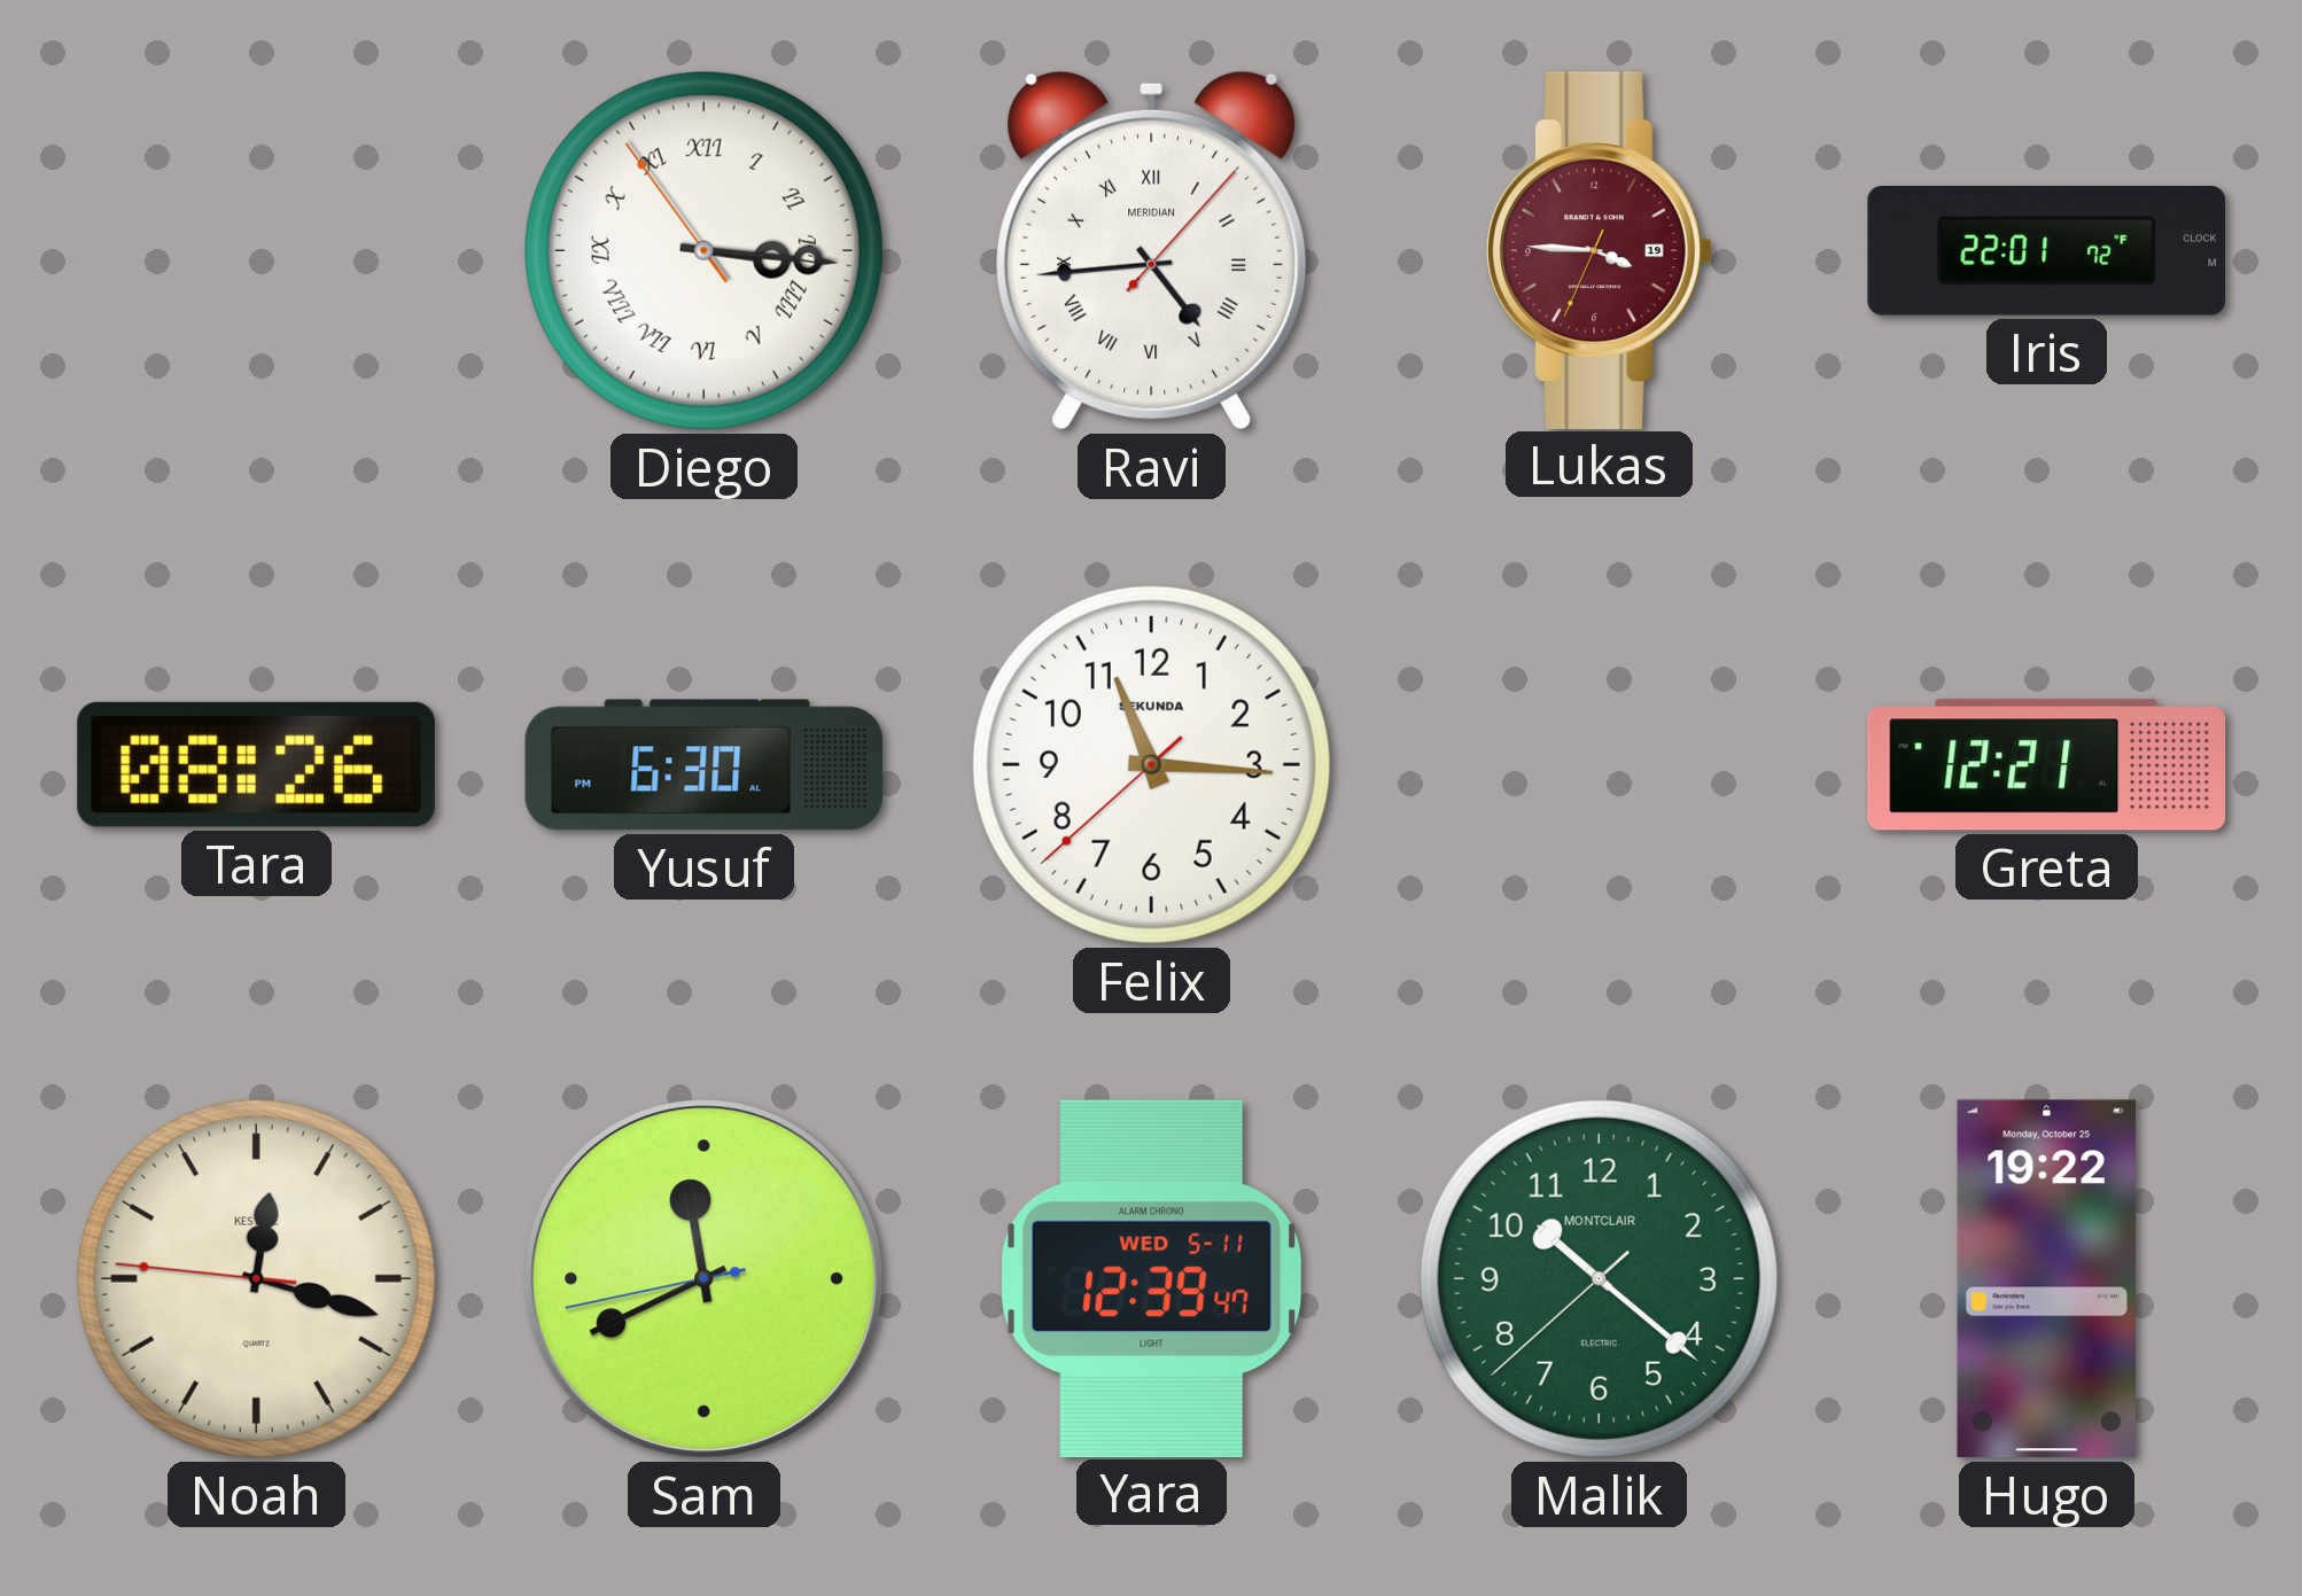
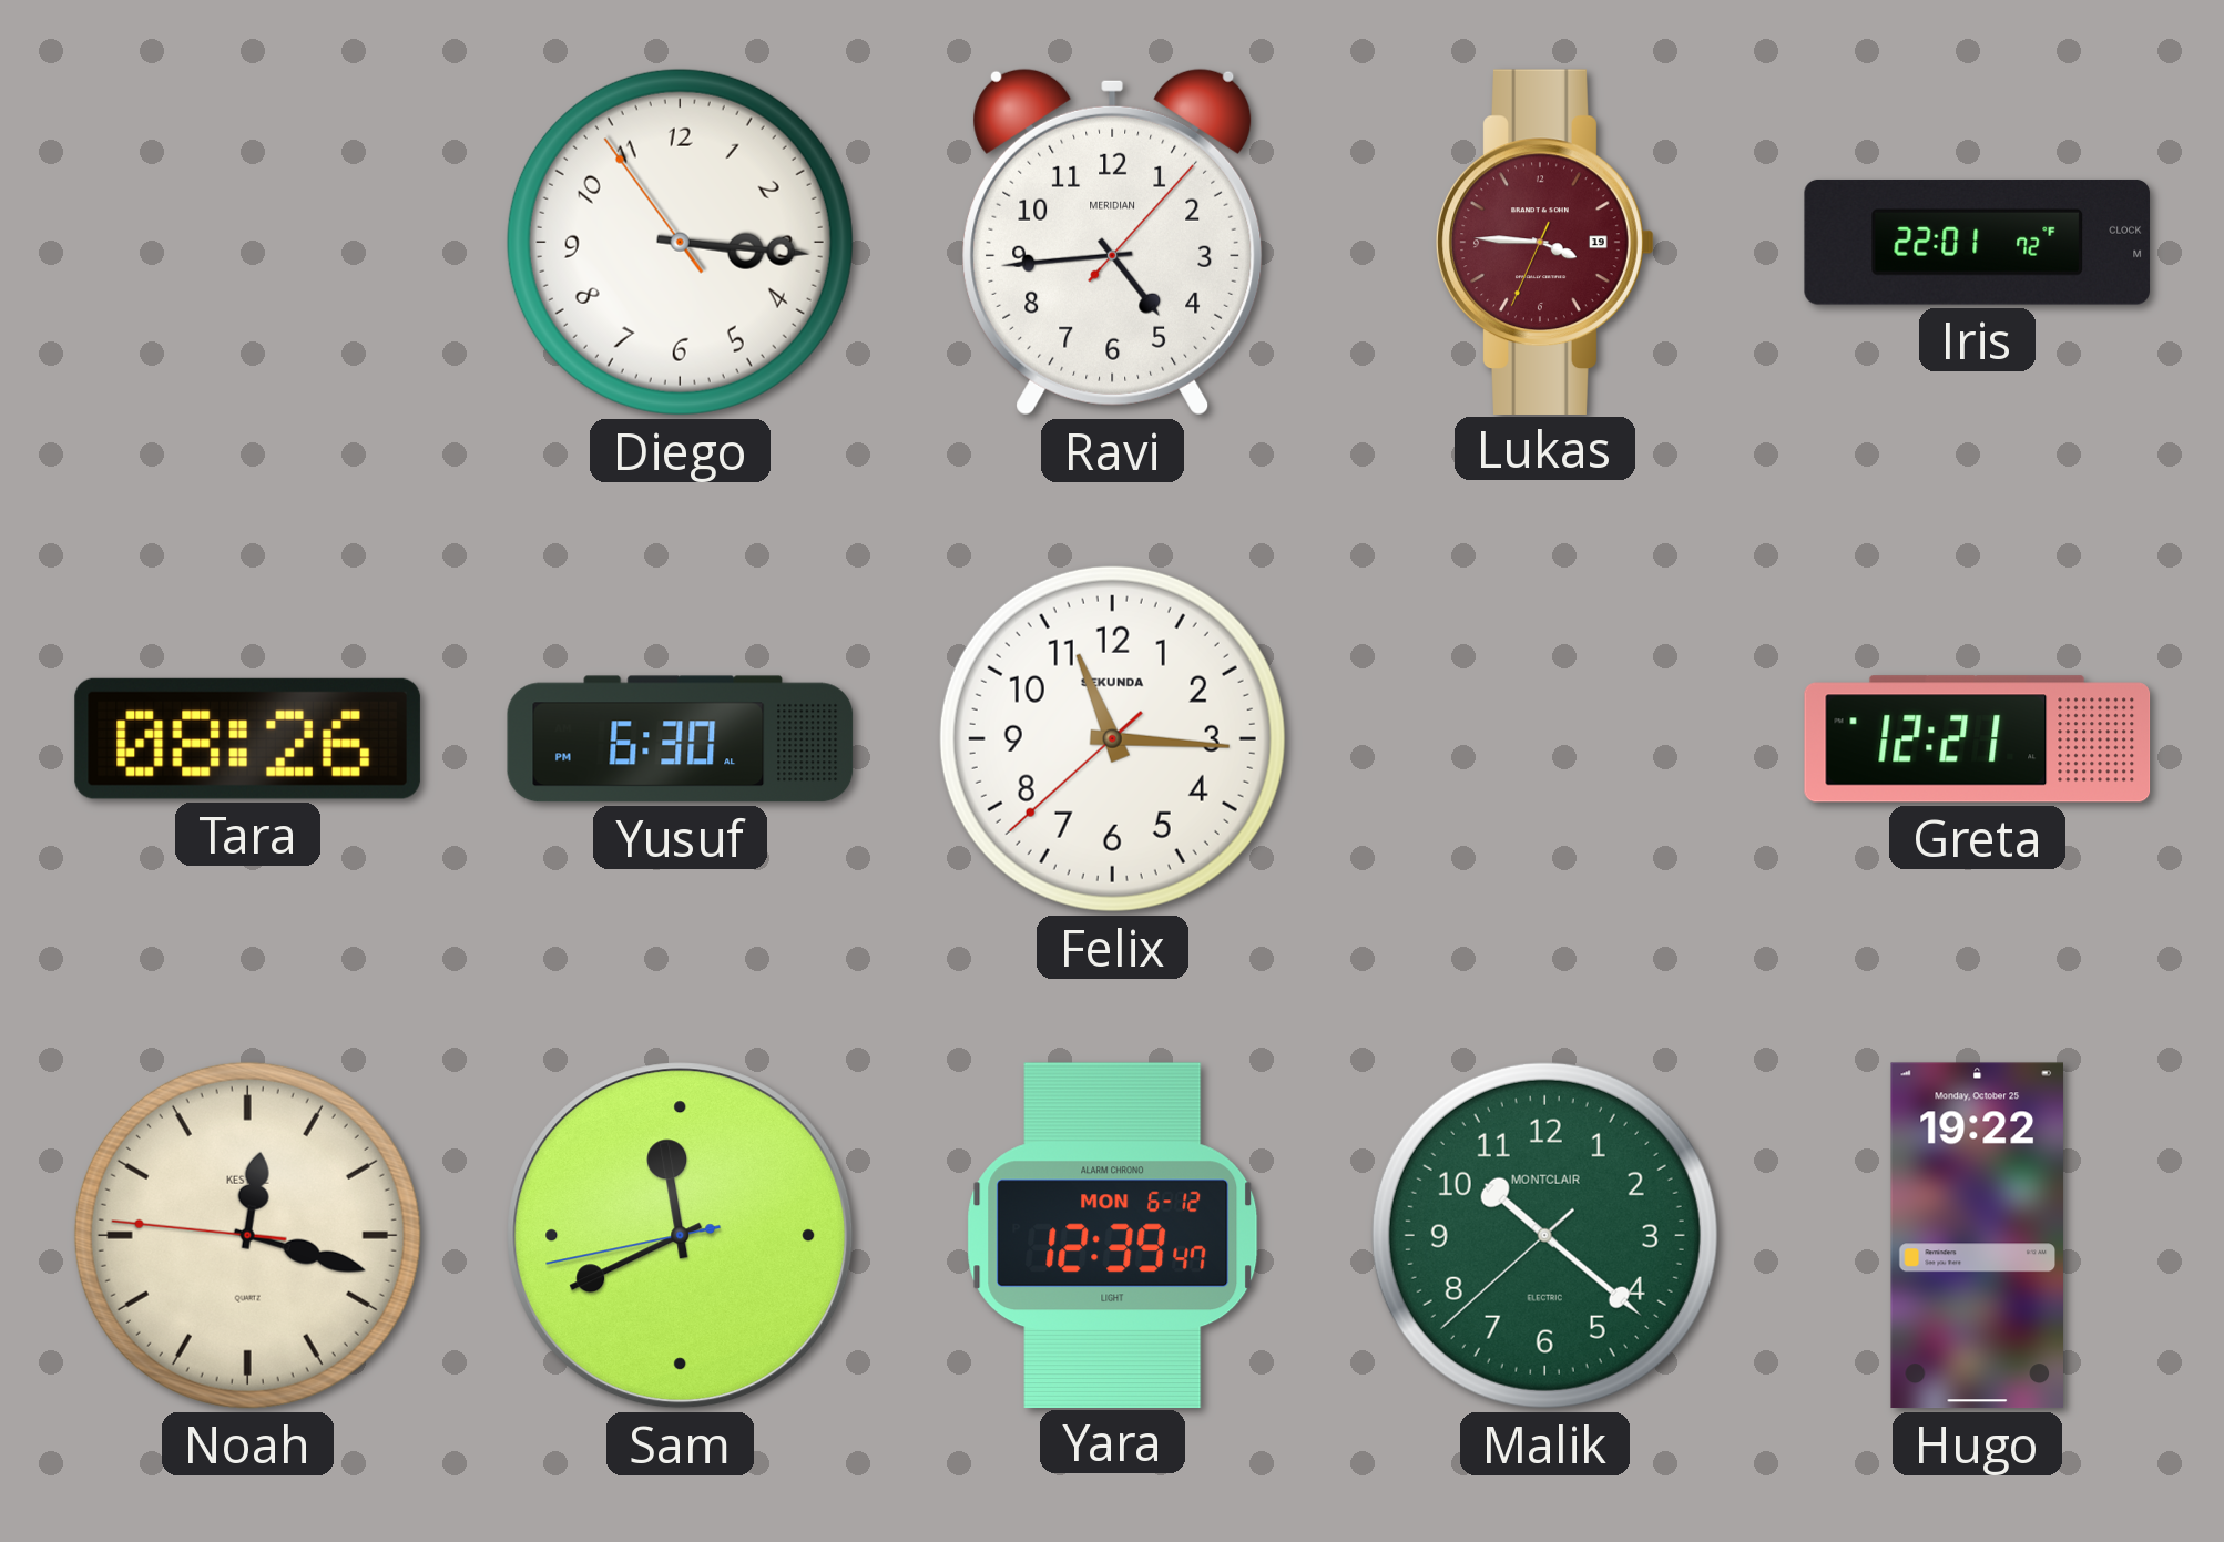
Diego numerals: Roman -> Arabic
Ravi numerals: Roman -> Arabic
Yara date: WED 5-11 -> MON 6-12
